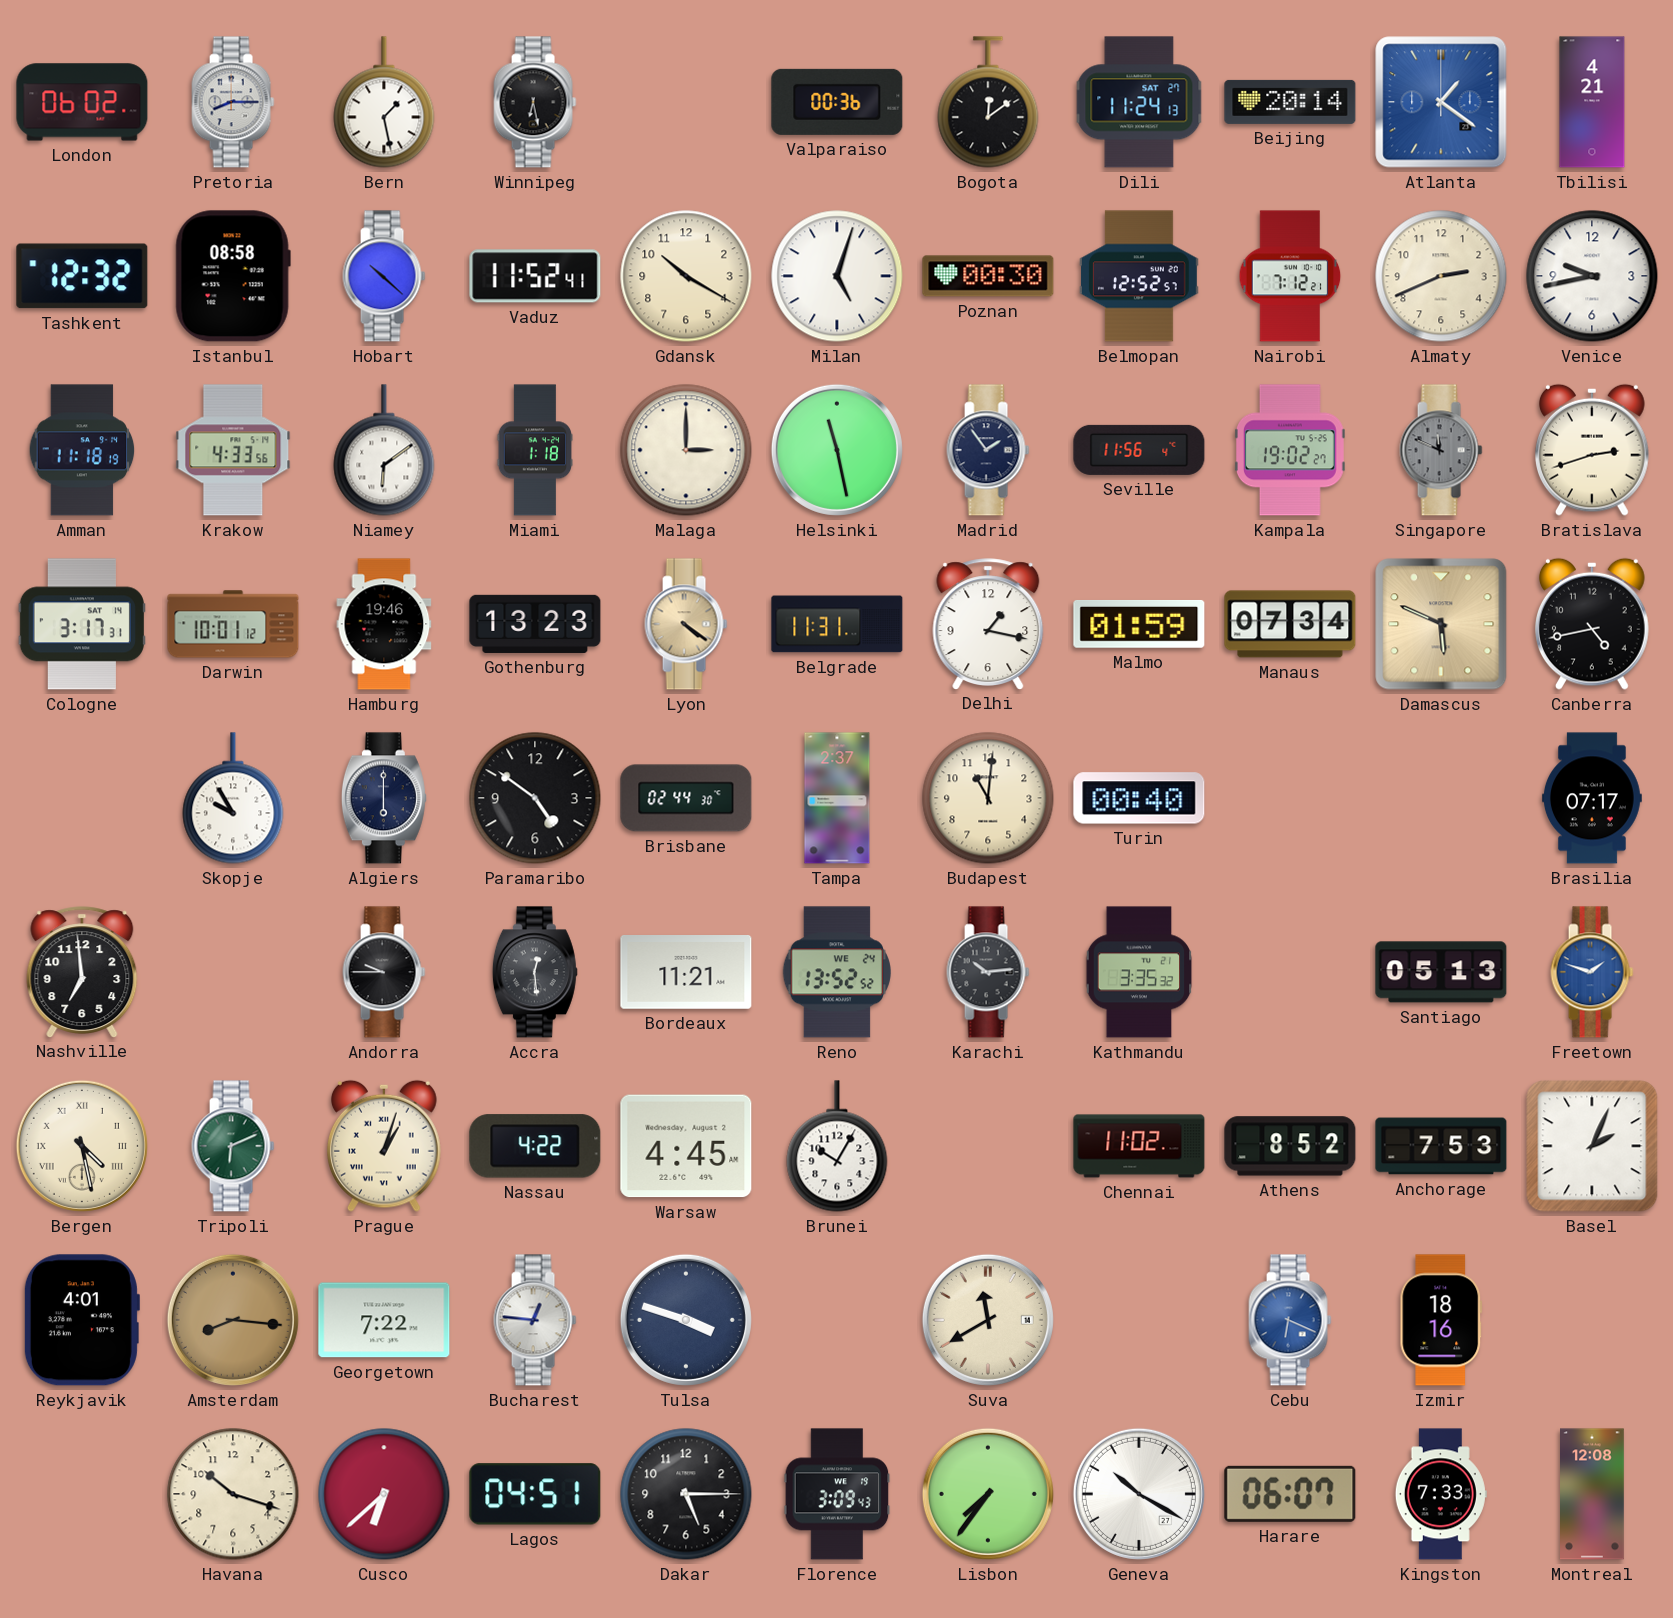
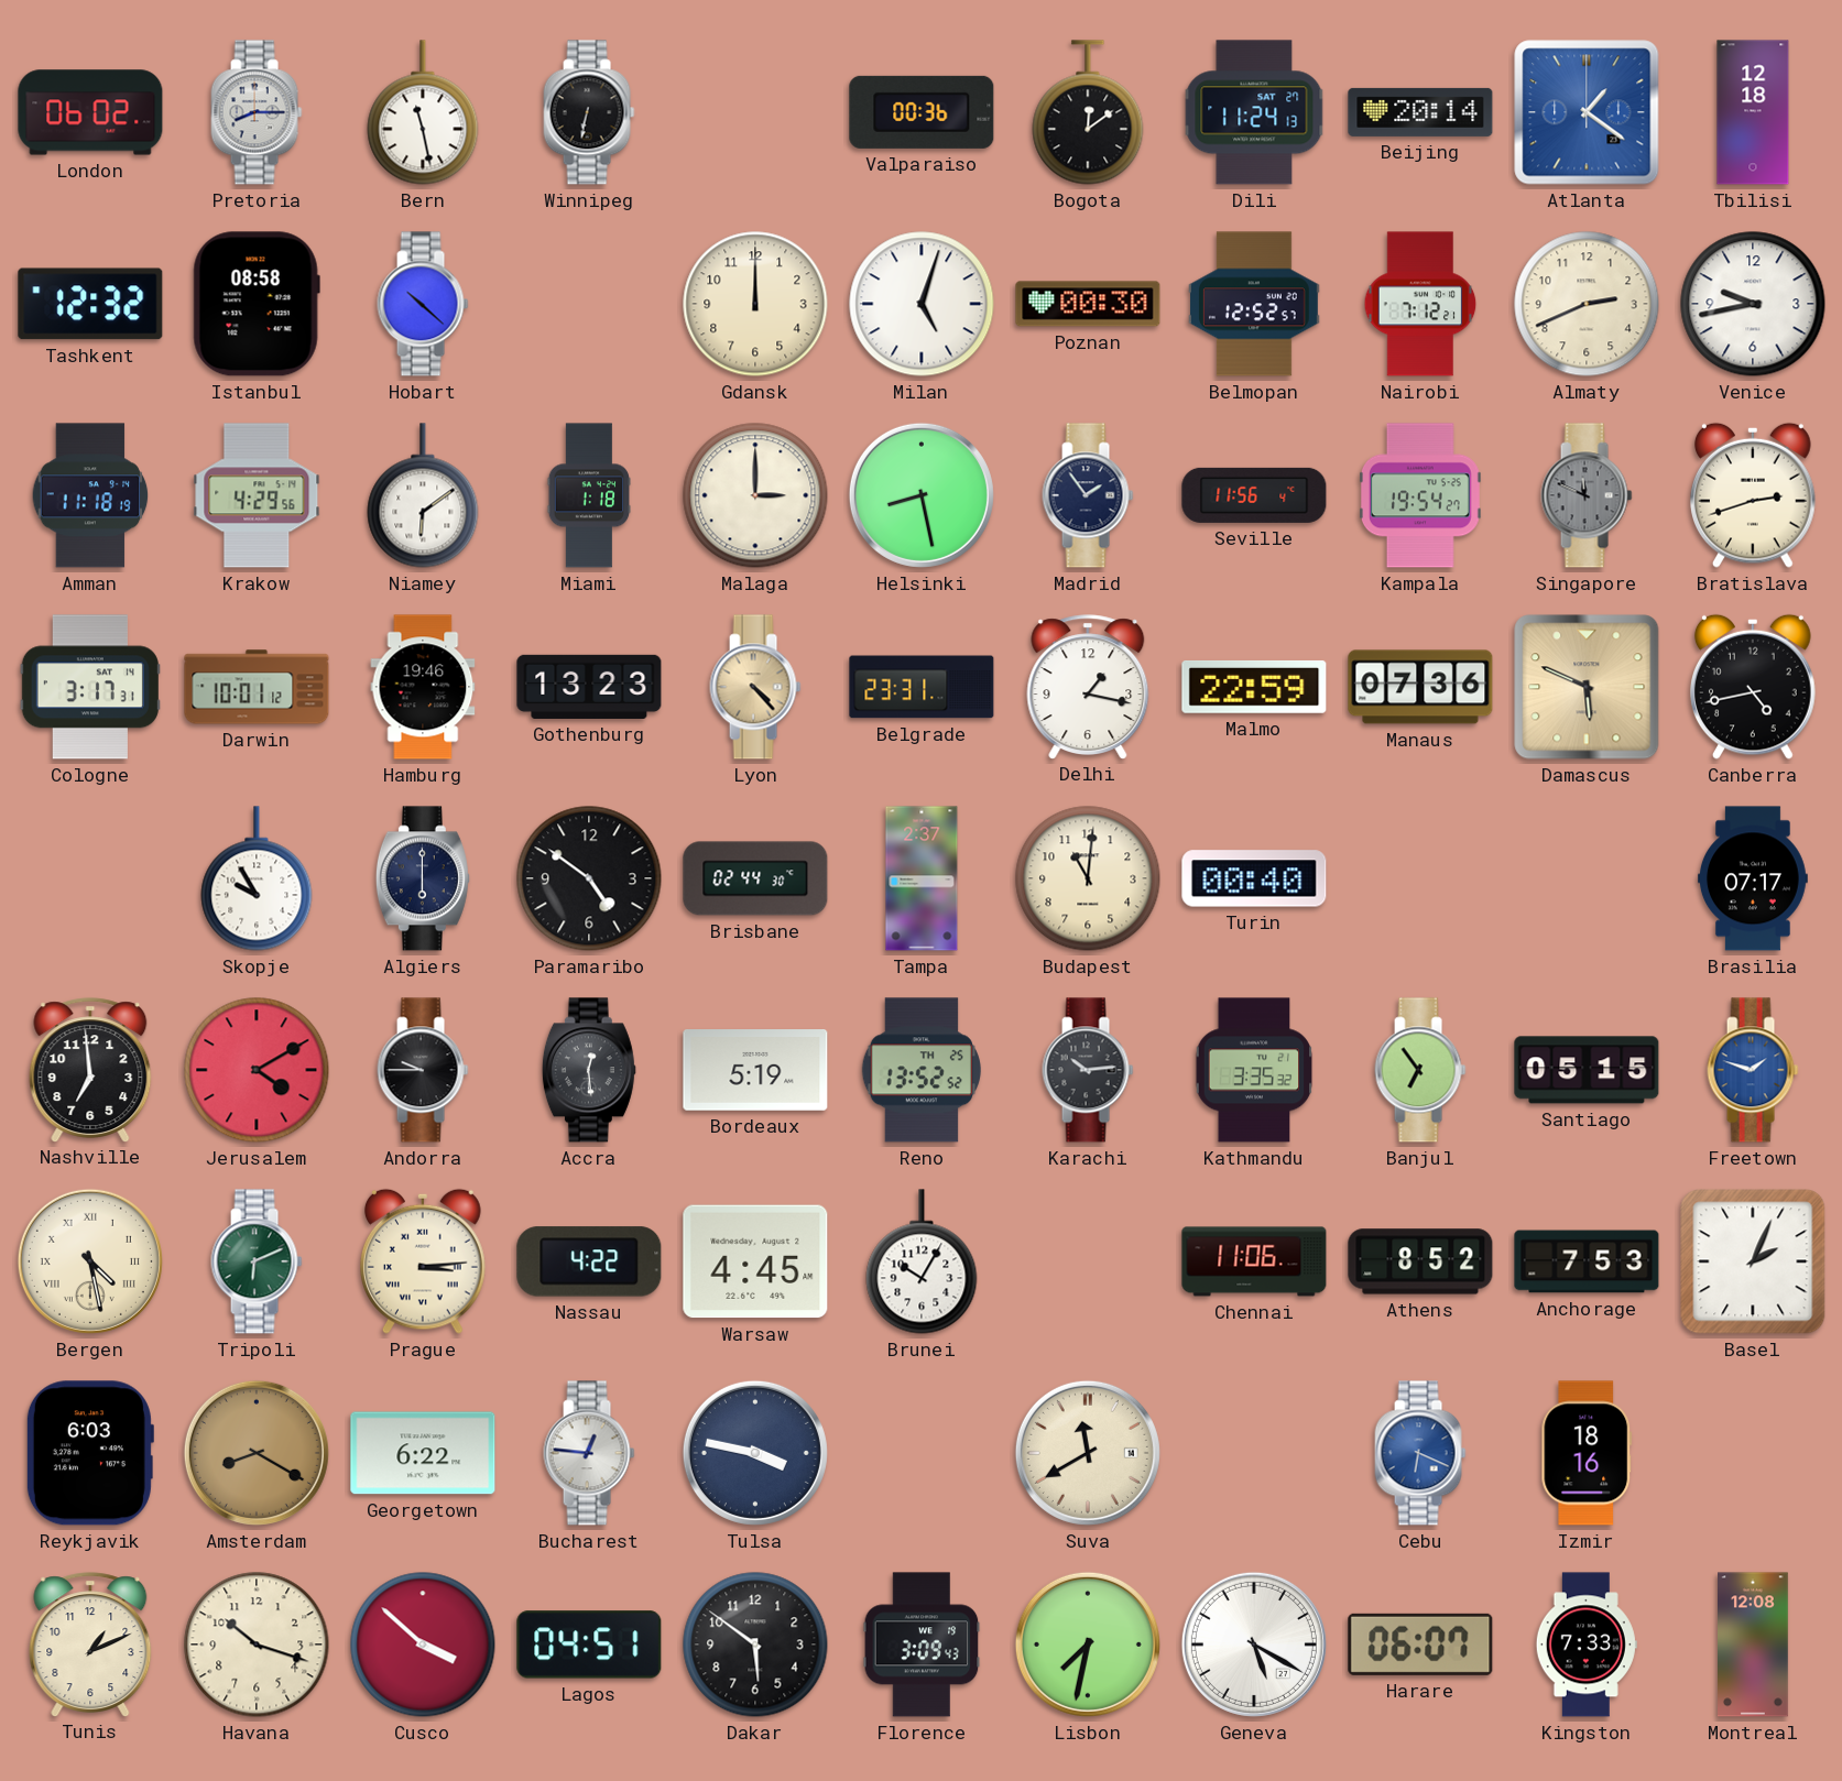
Bern: 1:28 -> 11:28
Winnipeg: 6:28 -> 6:32
Tbilisi: 4:21 -> 12:18
Vaduz: 11:52 -> none
Gdansk: 10:20 -> 12:00
Krakow: 4:33 -> 4:29
Helsinki: 11:28 -> 8:28
Kampala: 19:02 -> 19:54
Lyon: 4:21 -> 4:23
Belgrade: 11:31 -> 23:31
Malmo: 01:59 -> 22:59
Manaus: 07:34 -> 07:36
Jerusalem: none -> 4:10
Bordeaux: 11:21 -> 5:19
Reno date: WE 24 -> TH 25
Banjul: none -> 6:54
Santiago: 05:13 -> 05:15
Prague: 1:03 -> 3:14
Chennai: 11:02 -> 11:06
Reykjavik: 4:01 -> 6:03
Amsterdam: 8:16 -> 8:20
Georgetown: 7:22 -> 6:22
Tulsa: 3:48 -> 3:47
Tunis: none -> 1:11
Cusco: 6:38 -> 3:52
Dakar: 5:15 -> 5:51
Lisbon: 7:36 -> 7:32
Geneva: 10:20 -> 5:20
